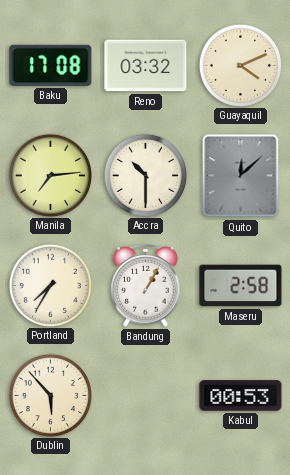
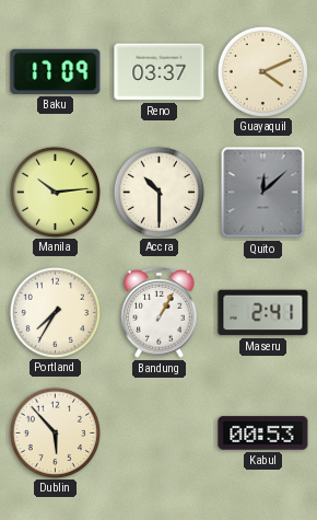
Baku: 17:08 -> 17:09
Reno: 03:32 -> 03:37
Manila: 7:14 -> 10:14
Maseru: 2:58 -> 2:41
